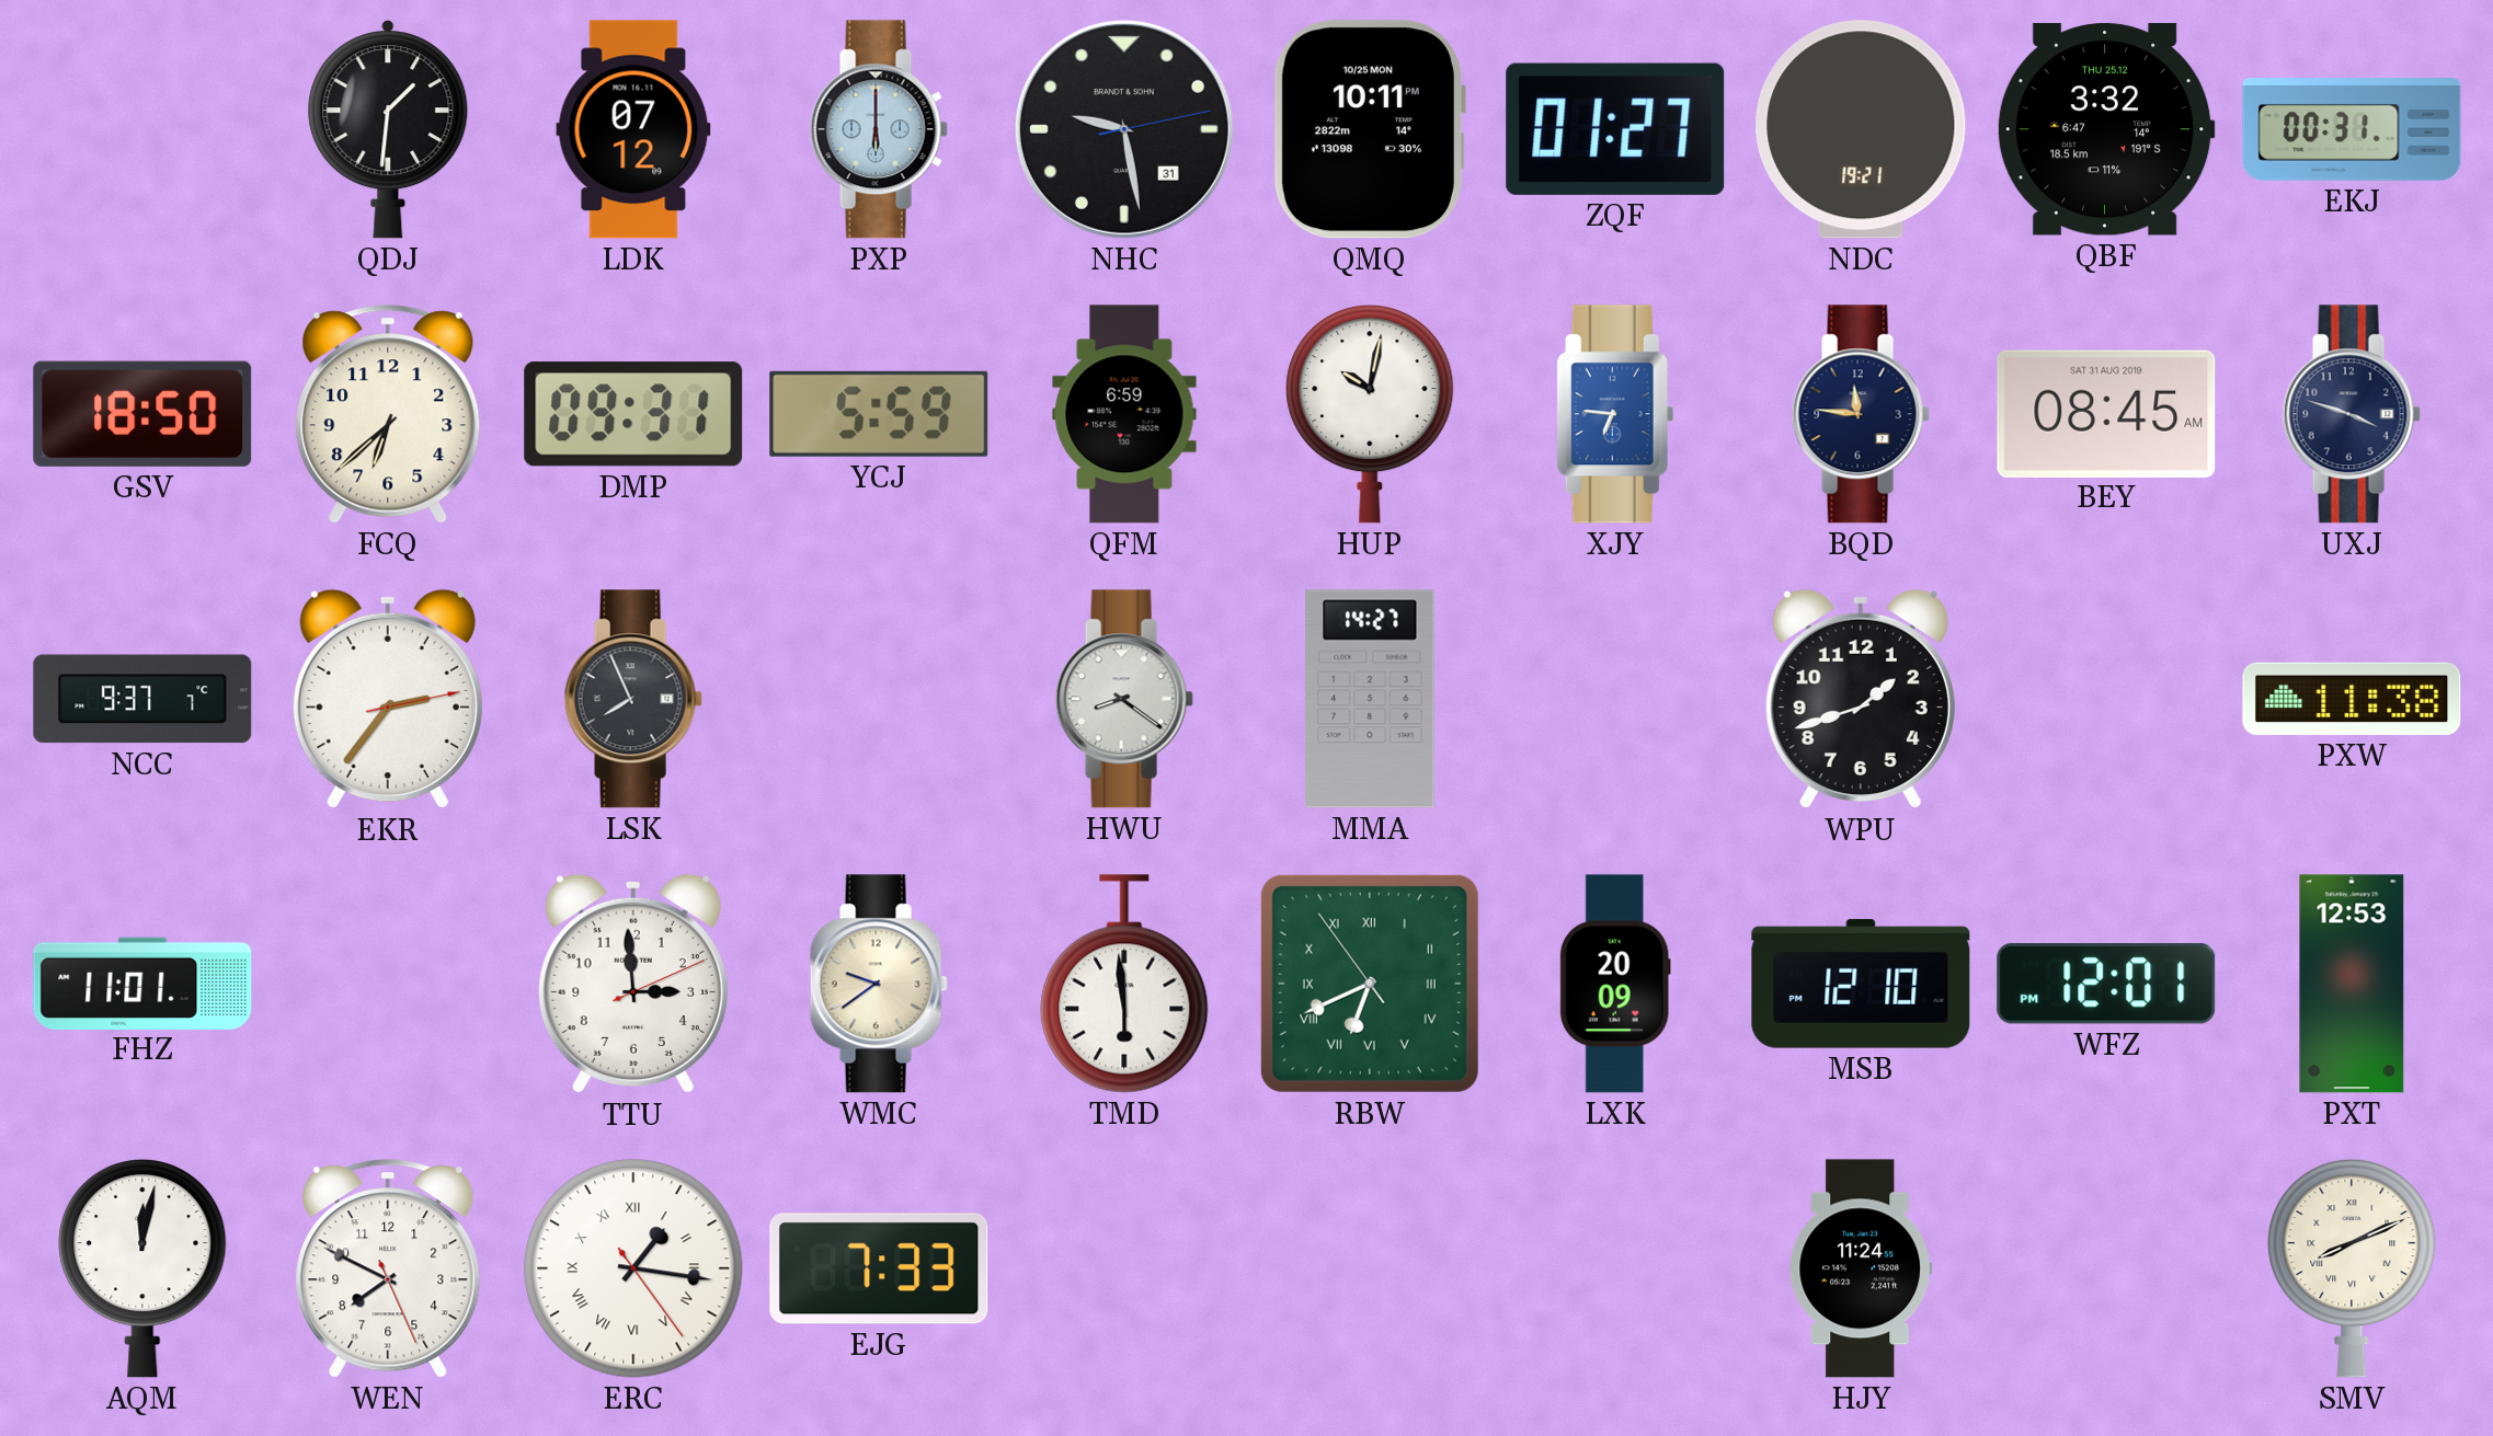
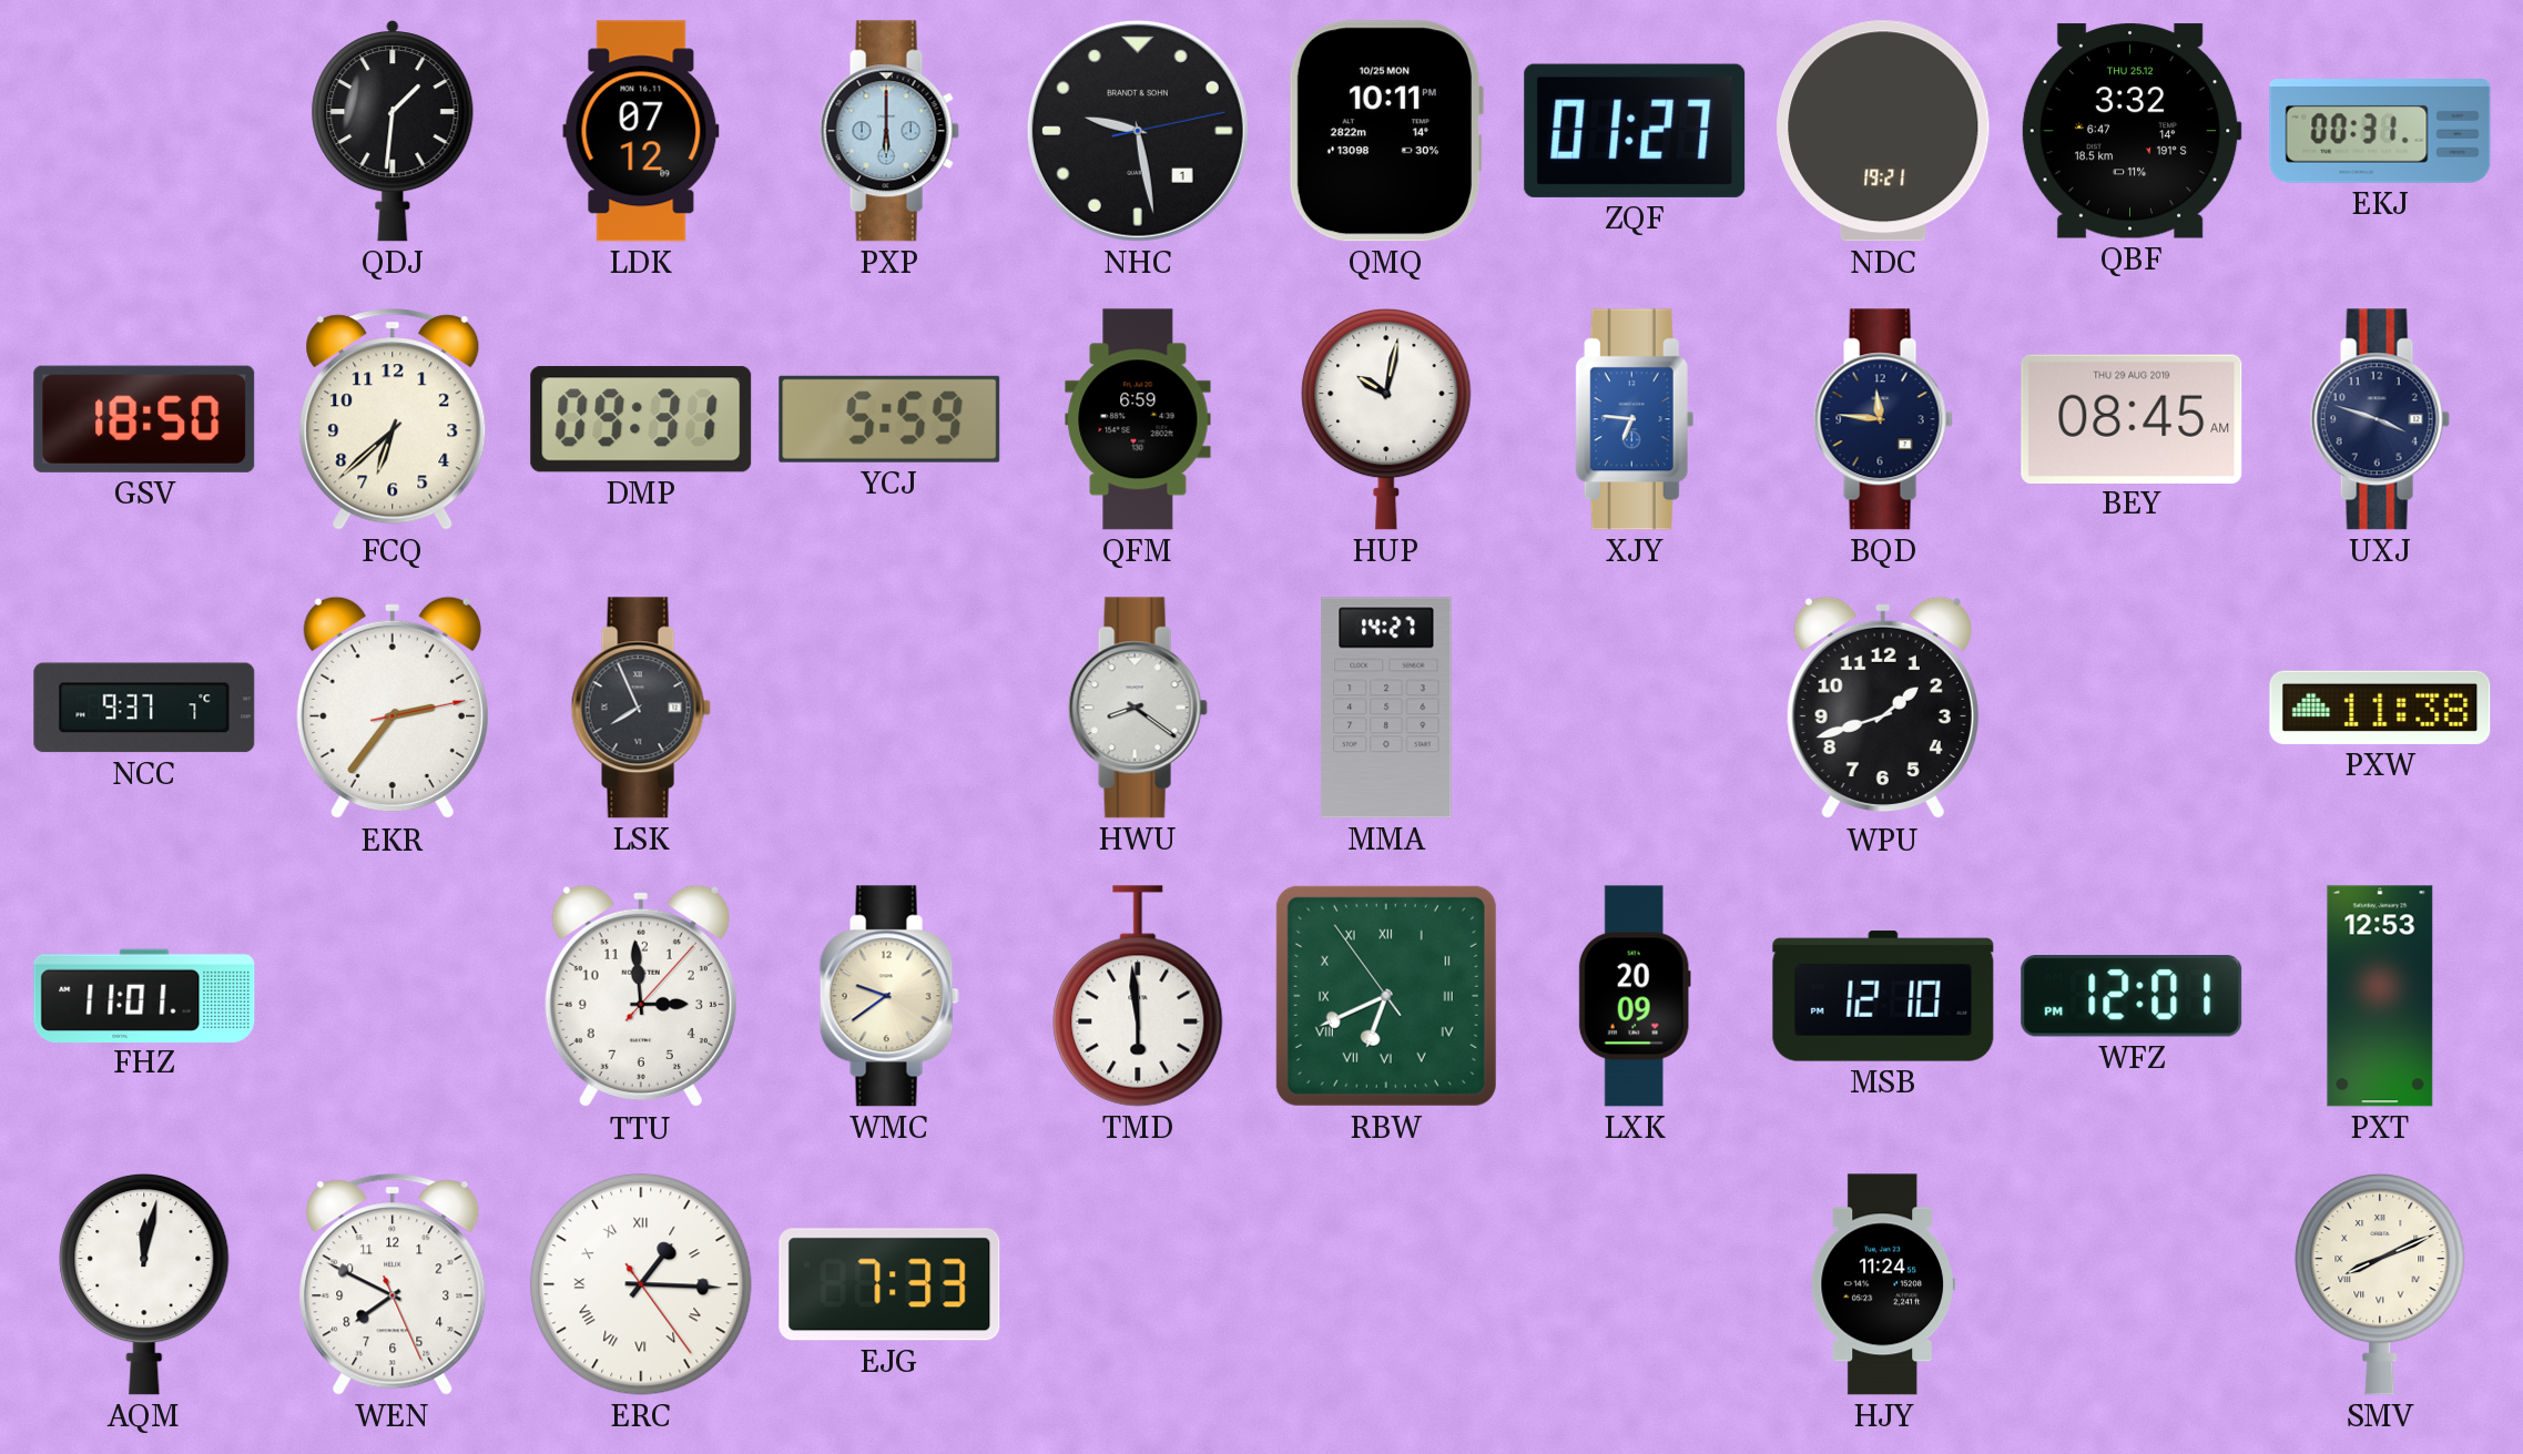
NHC date: 31 -> 1
BEY date: SAT 31 AUG 2019 -> THU 29 AUG 2019
TTU: 2:59:11 -> 2:59:07
ERC: 1:16 -> 1:15
